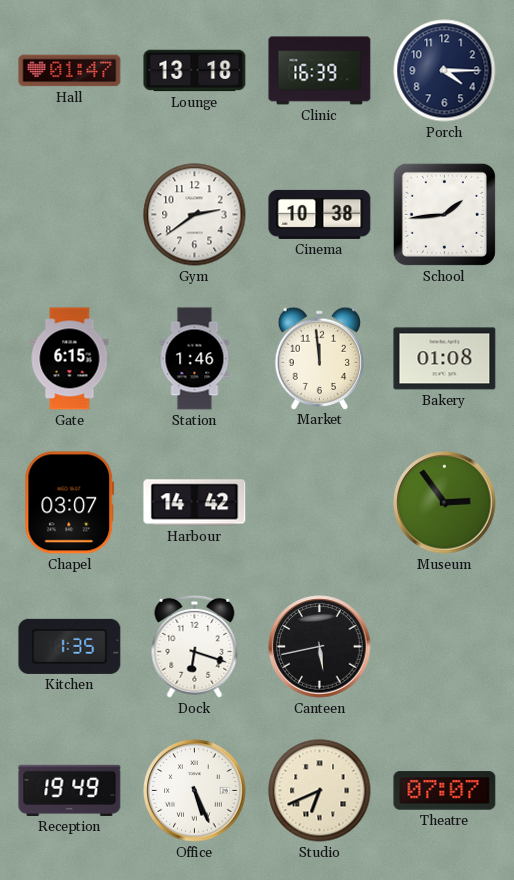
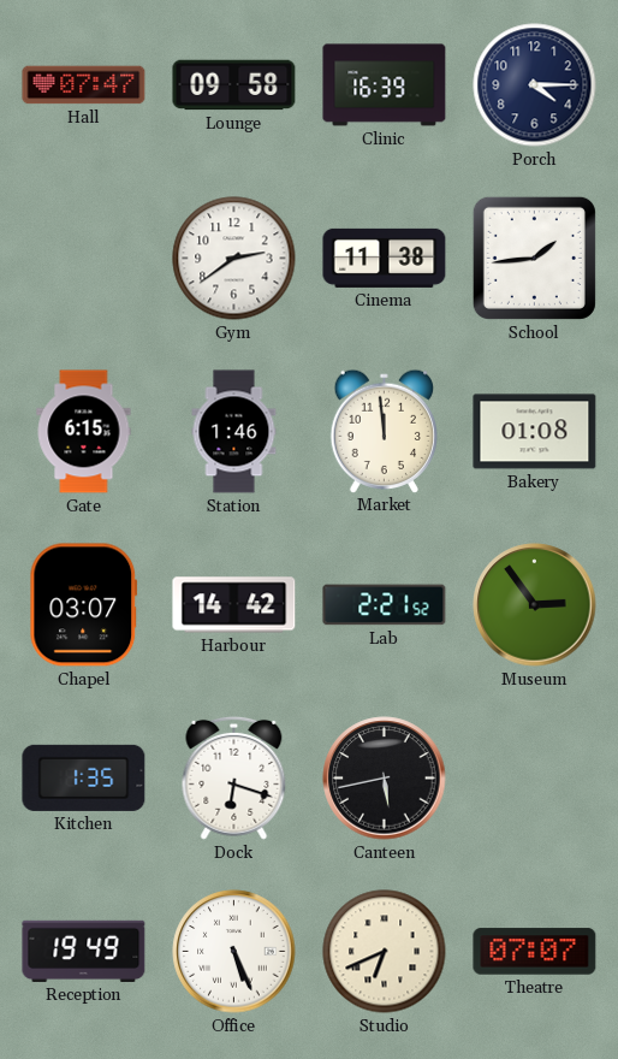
Hall: 01:47 -> 07:47
Lounge: 13:18 -> 09:58
Cinema: 10:38 -> 11:38
Lab: none -> 2:21
